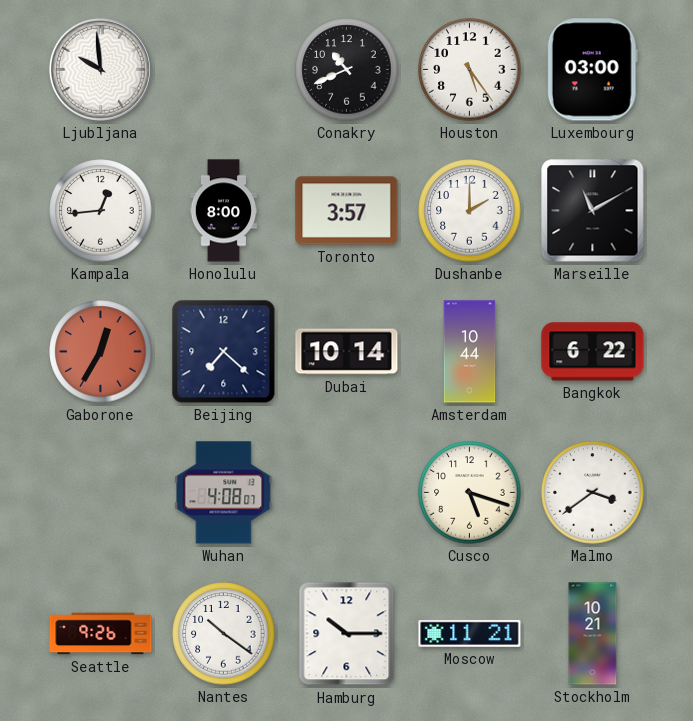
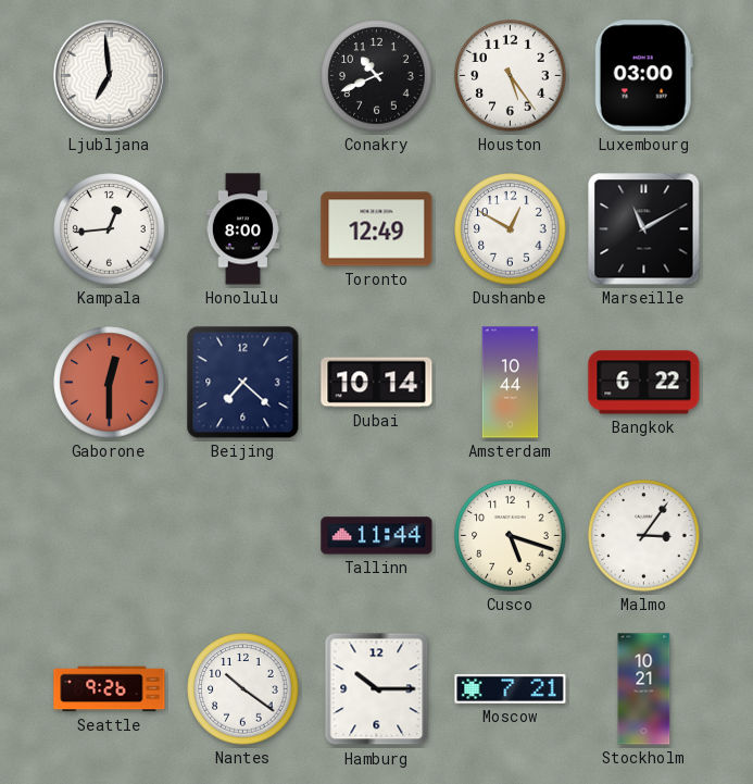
Ljubljana: 9:59 -> 6:59
Toronto: 3:57 -> 12:49
Dushanbe: 2:00 -> 12:50
Gaborone: 12:35 -> 12:30
Wuhan: 4:08 -> none
Tallinn: none -> 11:44
Malmo: 3:39 -> 3:06
Moscow: 11:21 -> 7:21
